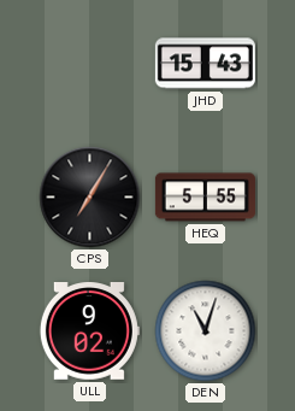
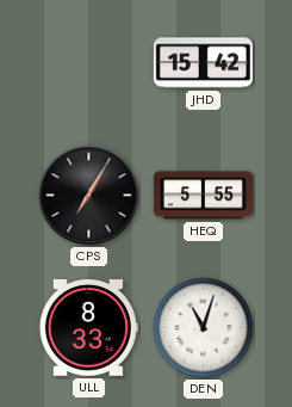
JHD: 15:43 -> 15:42
ULL: 9:02 -> 8:33
